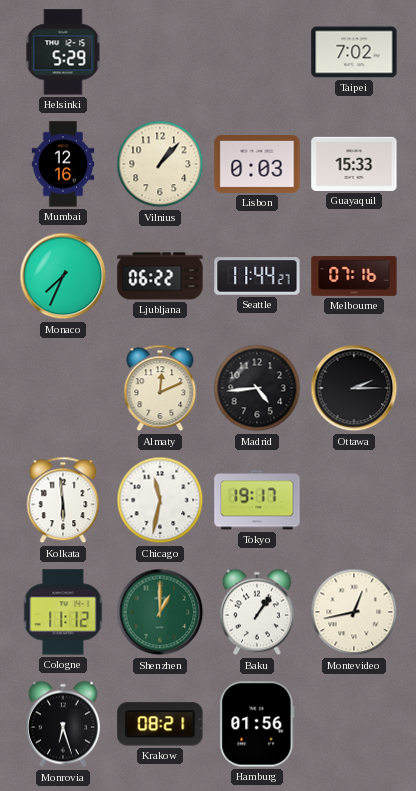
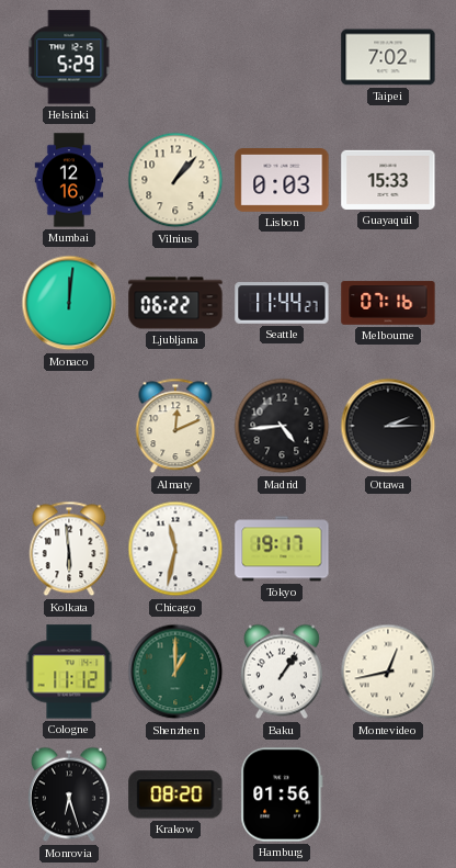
Monaco: 7:34 -> 12:01
Krakow: 08:21 -> 08:20
